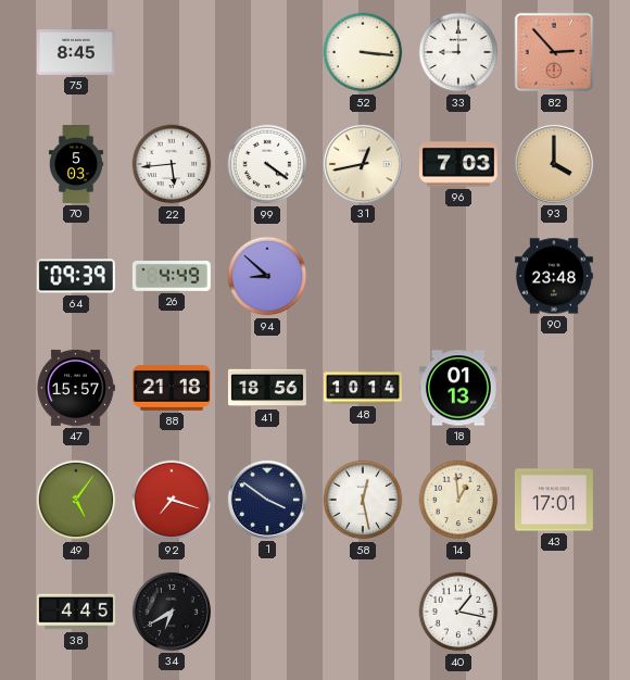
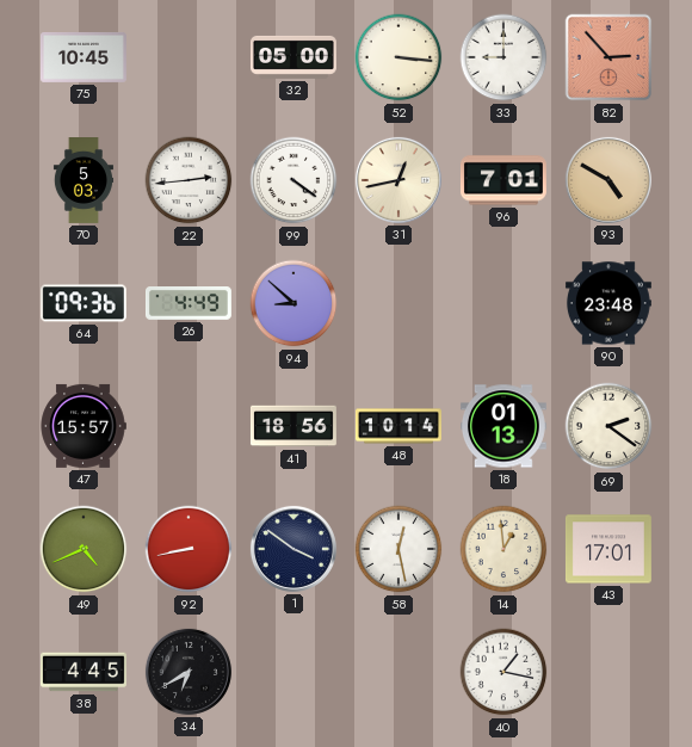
75: 8:45 -> 10:45
32: none -> 05:00
22: 5:44 -> 2:44
96: 7:03 -> 7:01
93: 4:00 -> 4:50
64: 09:39 -> 09:36
88: 21:18 -> none
69: none -> 2:21
49: 5:06 -> 4:41
92: 7:18 -> 8:43
